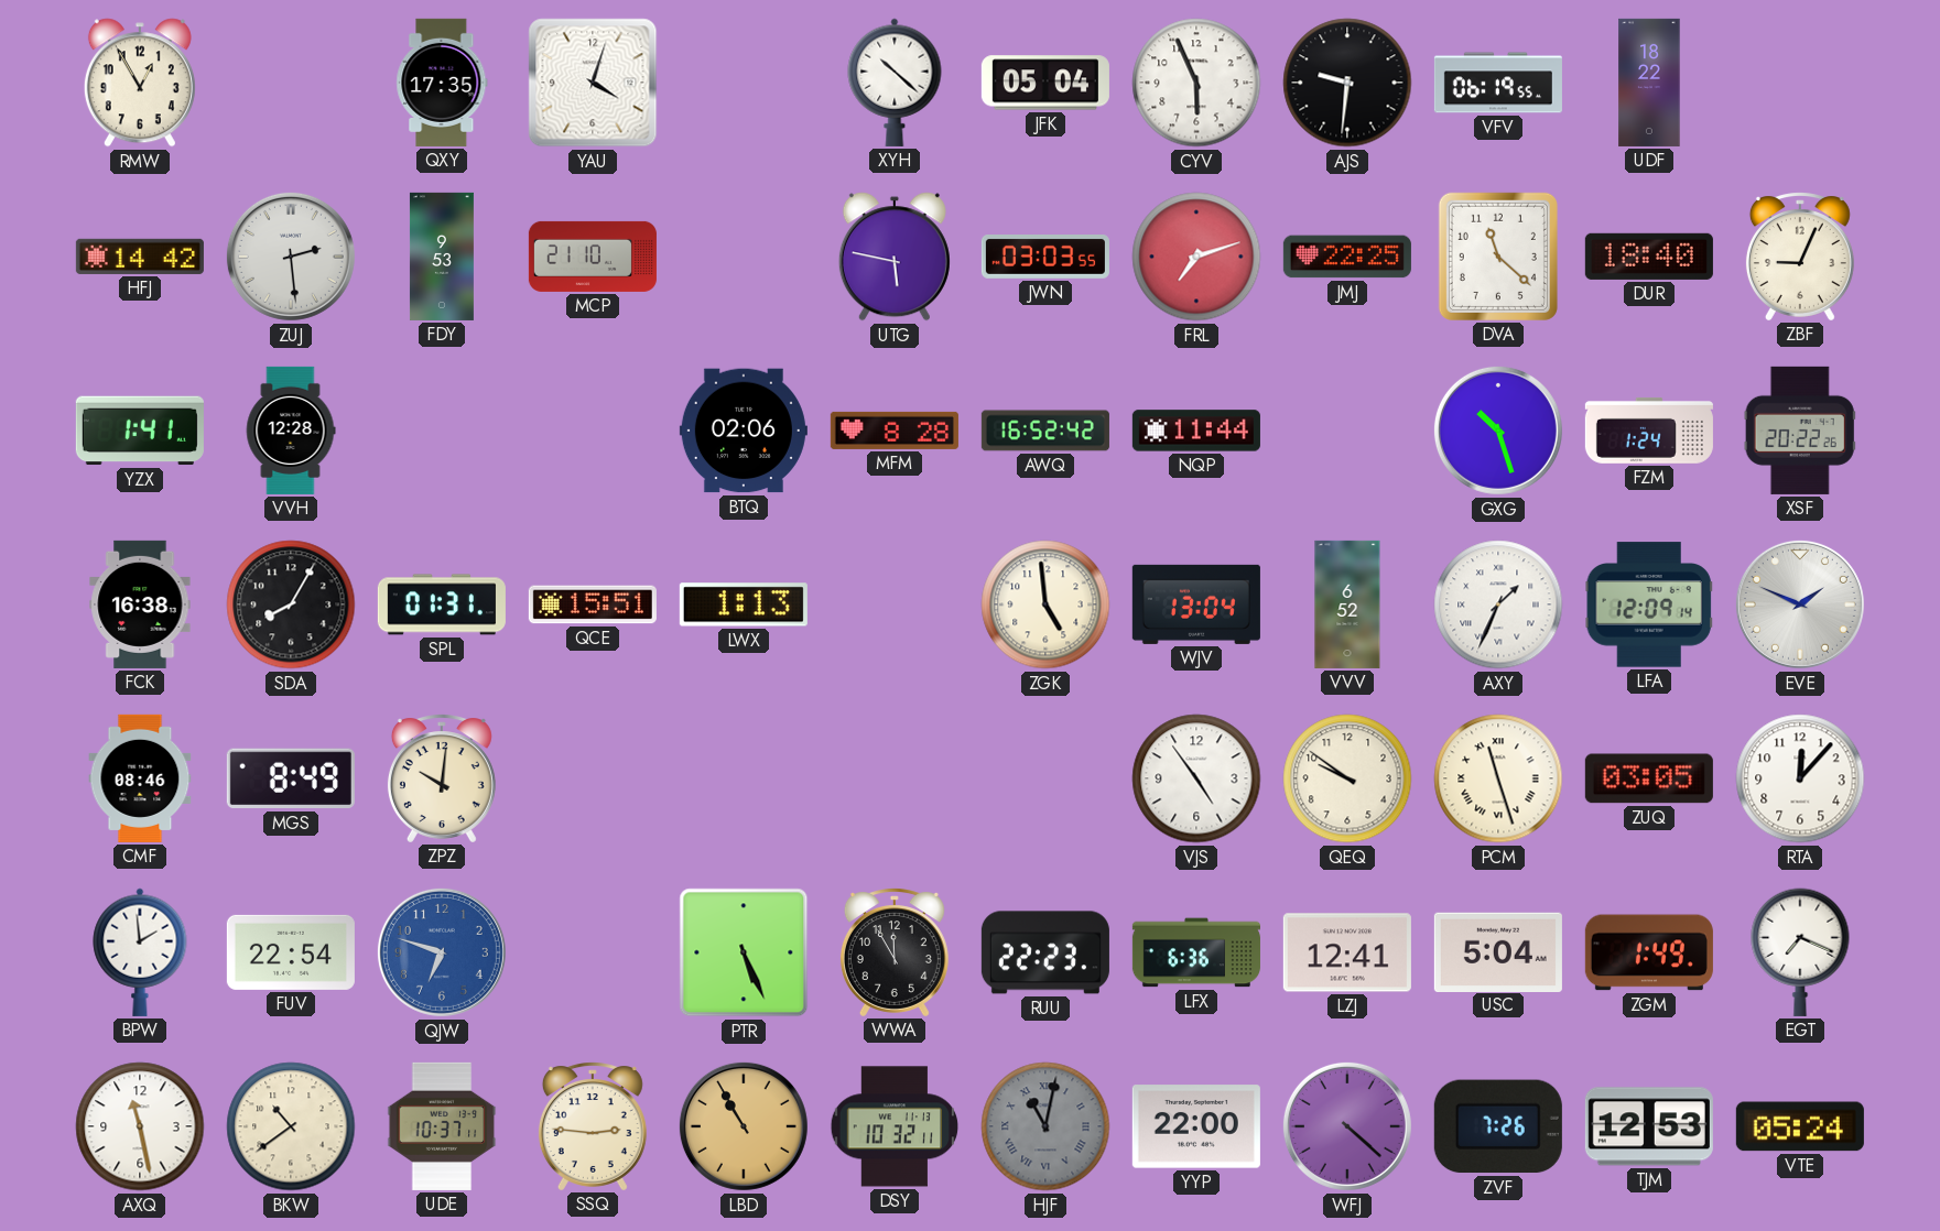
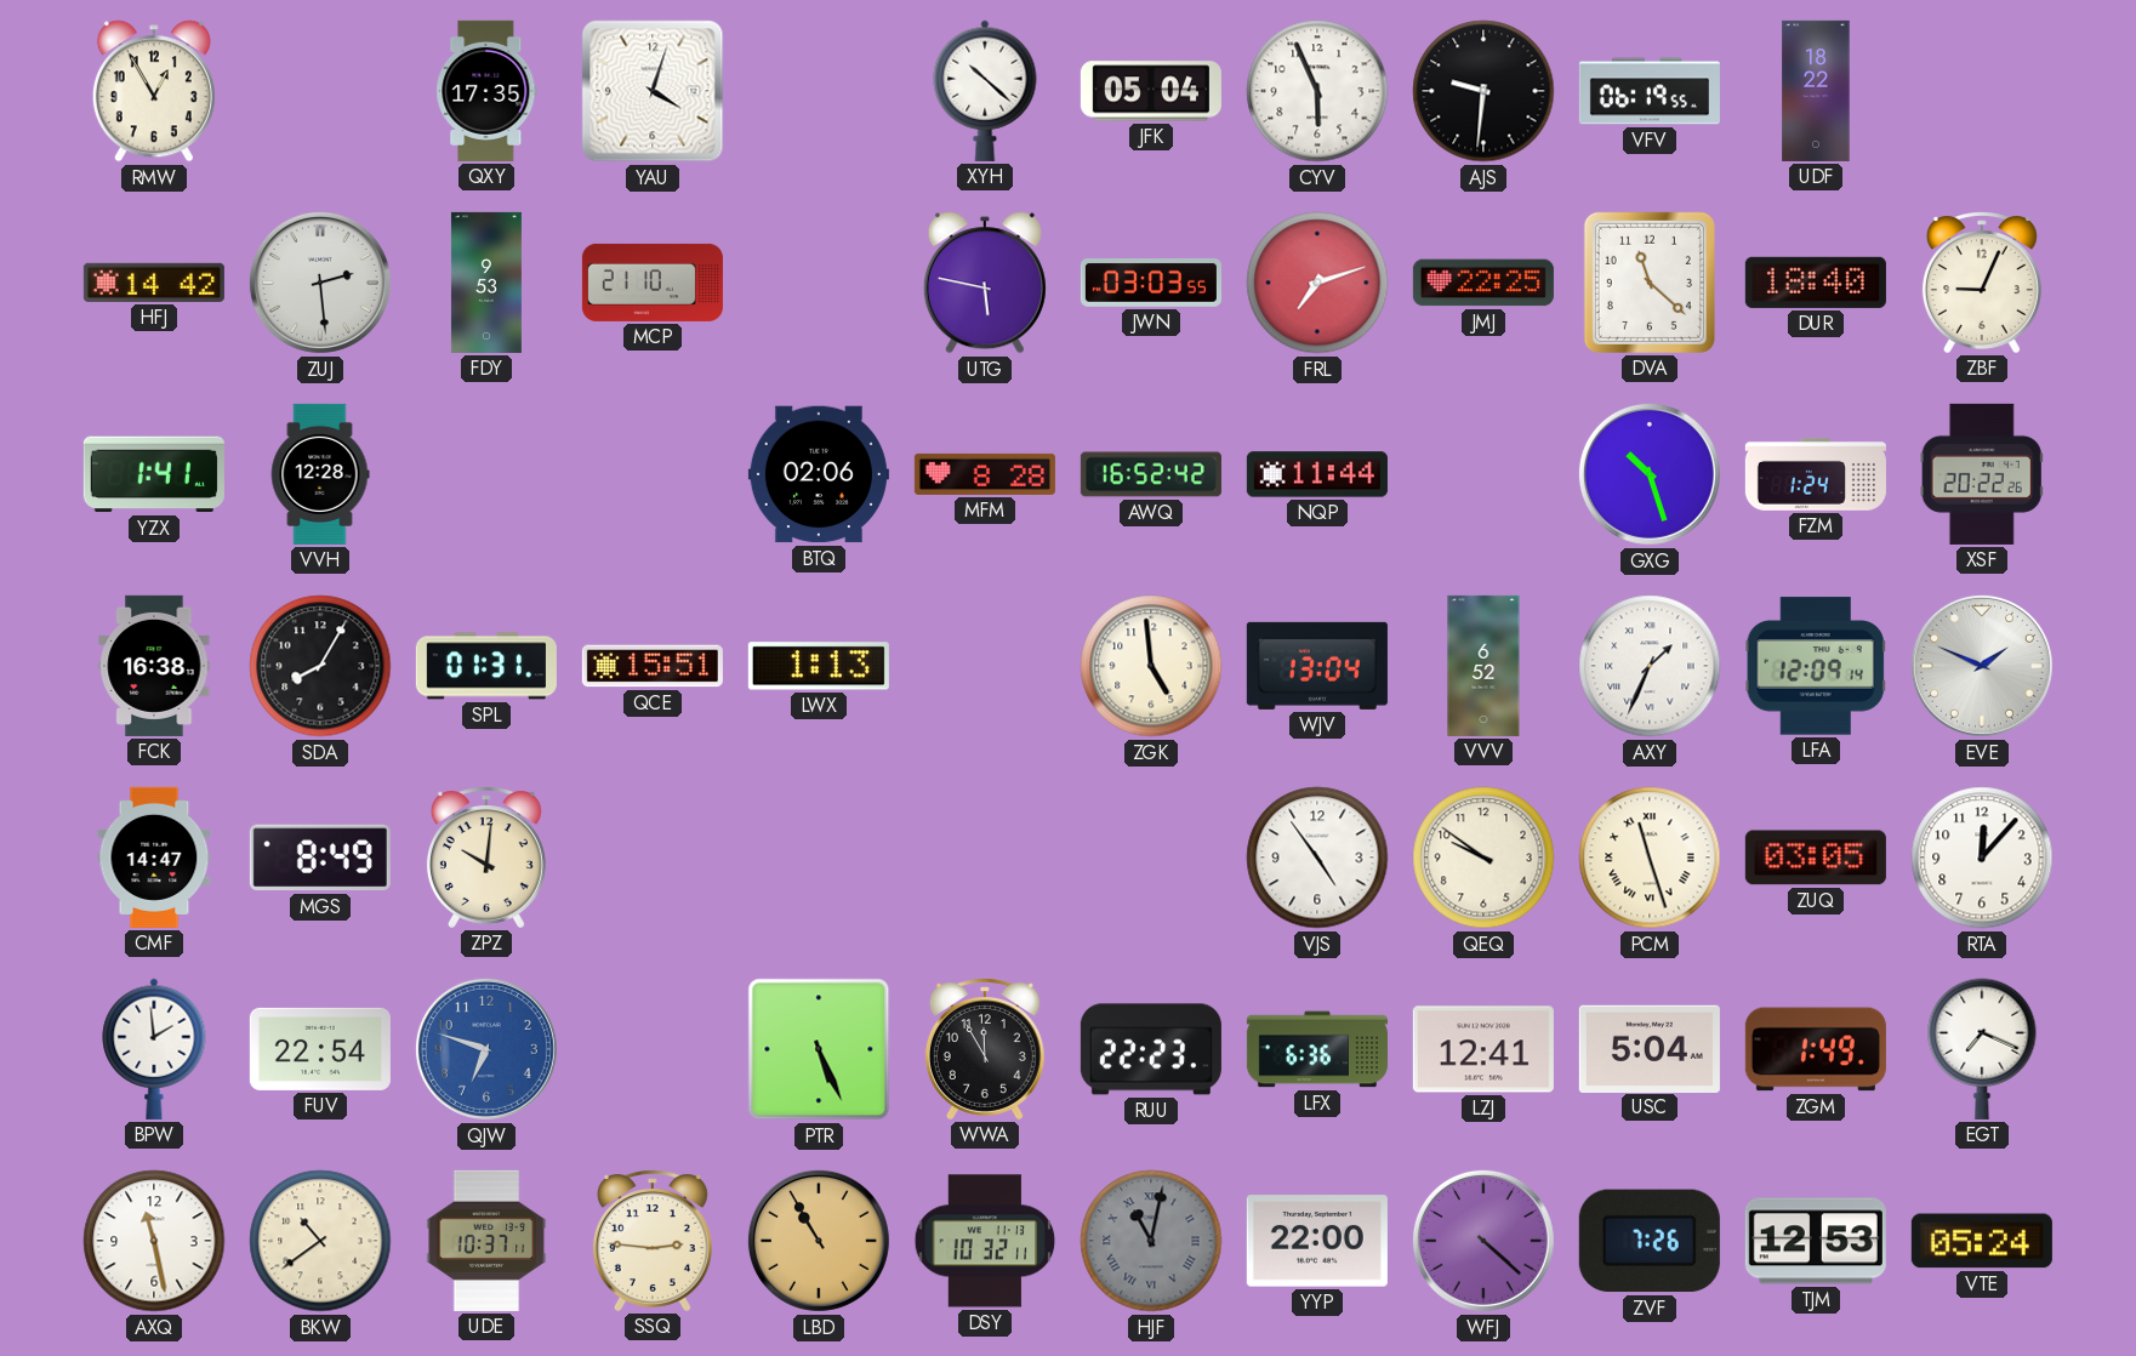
CMF: 08:46 -> 14:47
